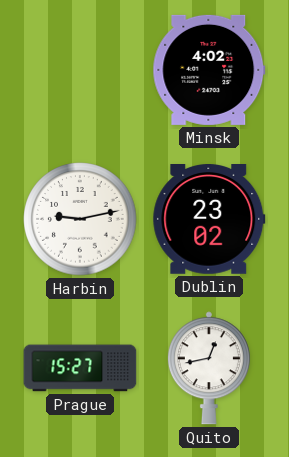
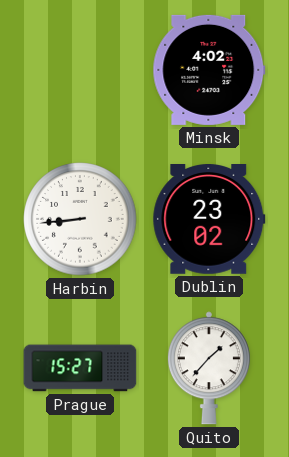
Harbin: 9:13 -> 8:44
Quito: 12:43 -> 1:37
